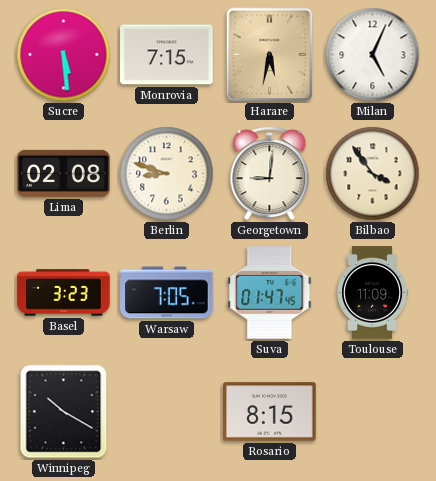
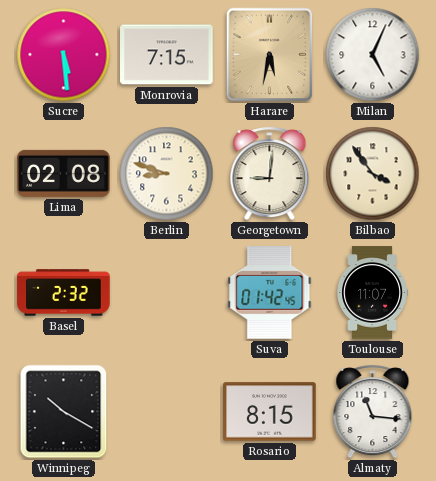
Basel: 3:23 -> 2:32
Warsaw: 7:05 -> none
Suva: 01:47 -> 01:42
Toulouse: 11:09 -> 11:07
Almaty: none -> 11:16
